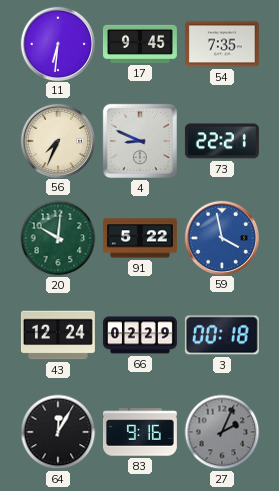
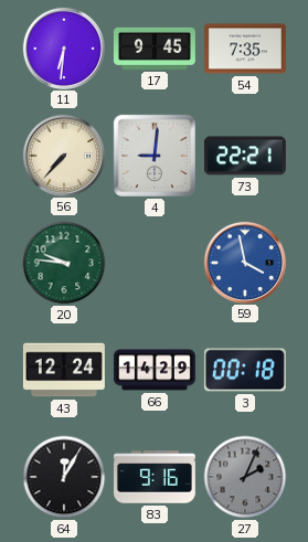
56: 7:34 -> 7:37
4: 8:49 -> 9:01
20: 10:01 -> 9:46
91: 5:22 -> none
66: 02:29 -> 14:29
